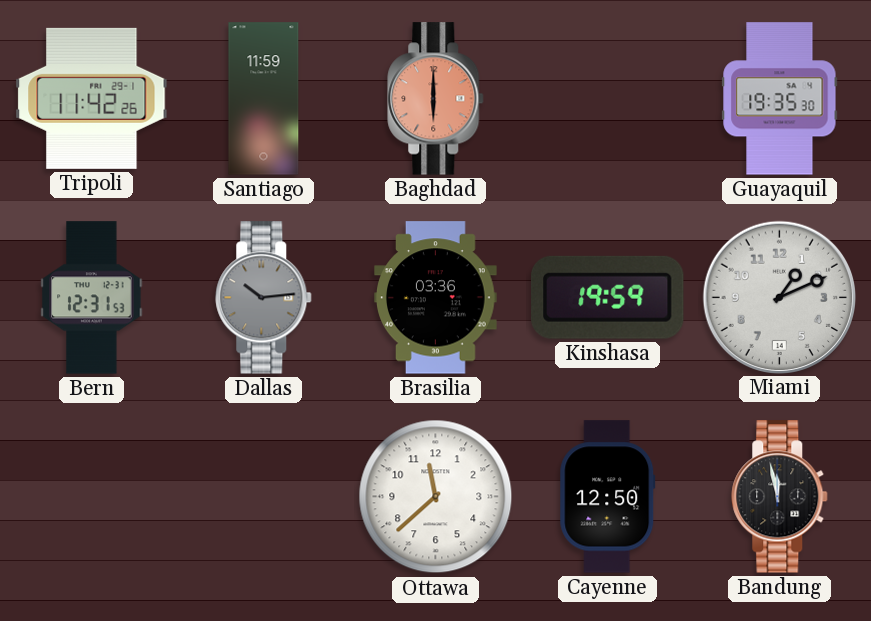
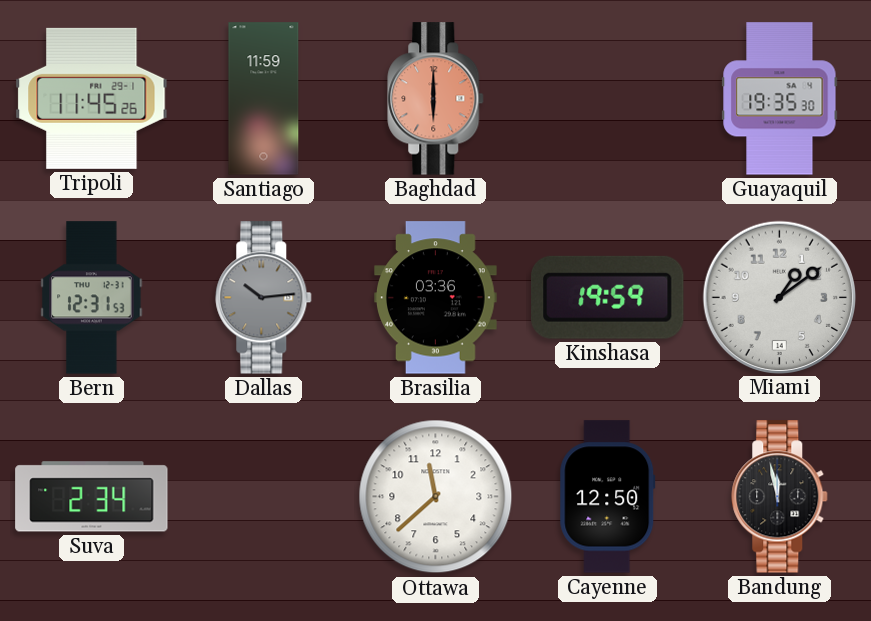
Tripoli: 11:42 -> 11:45
Miami: 1:11 -> 1:09
Suva: none -> 2:34
